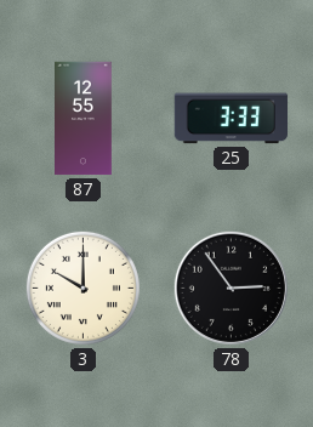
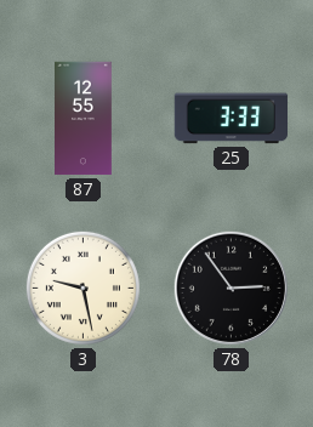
3: 10:00 -> 9:28
